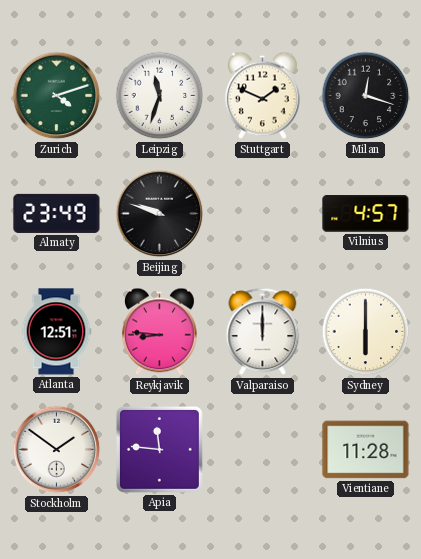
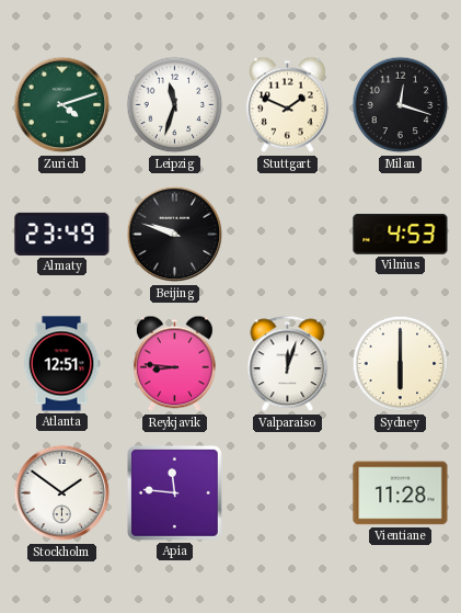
Vilnius: 4:57 -> 4:53
Valparaiso: 12:00 -> 12:03
